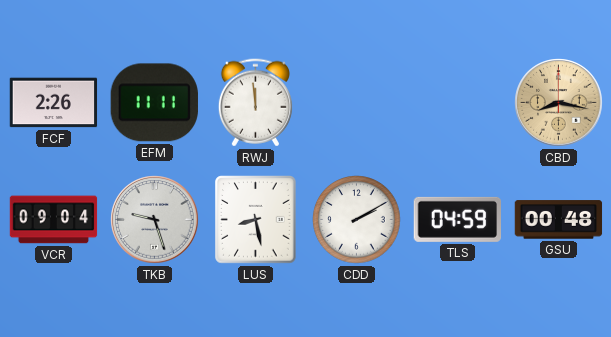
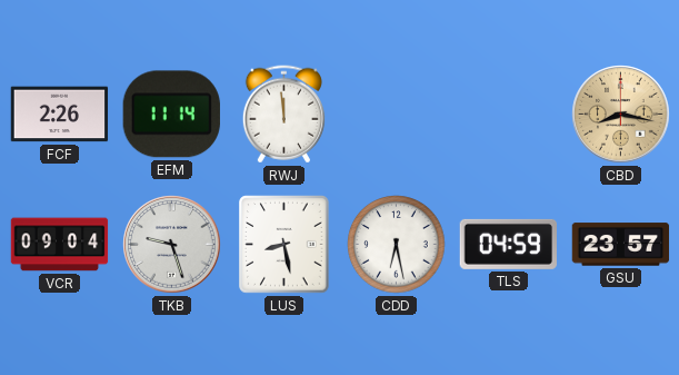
EFM: 11:11 -> 11:14
CDD: 2:10 -> 6:28
GSU: 00:48 -> 23:57
